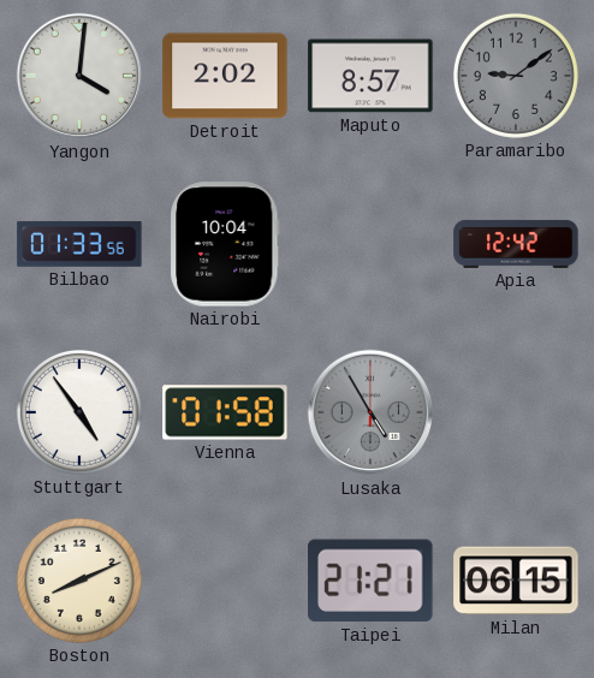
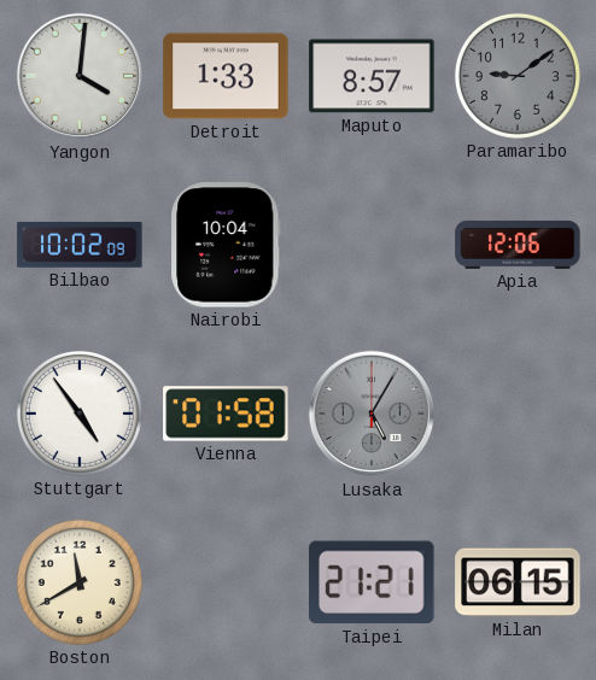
Detroit: 2:02 -> 1:33
Bilbao: 01:33 -> 10:02
Apia: 12:42 -> 12:06
Lusaka: 4:55 -> 5:05
Boston: 8:11 -> 11:40
